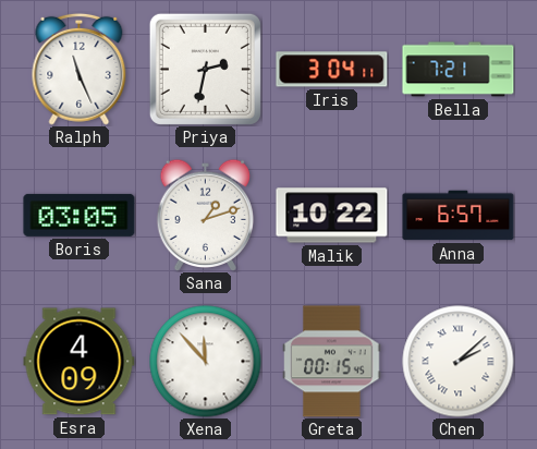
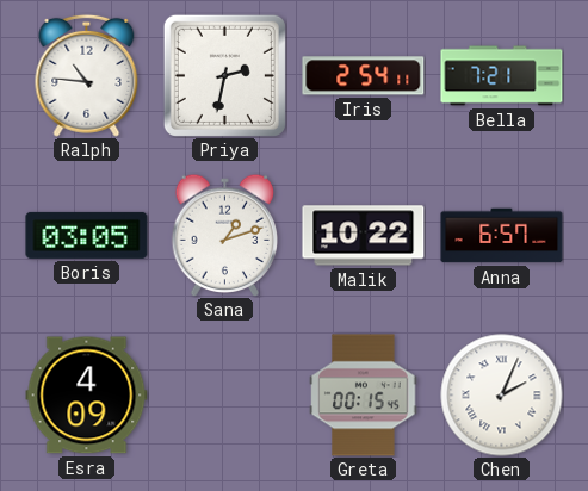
Ralph: 11:26 -> 10:46
Iris: 3:04 -> 2:54
Xena: 11:53 -> none
Chen: 2:08 -> 2:04
